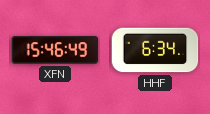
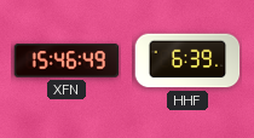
HHF: 6:34 -> 6:39
